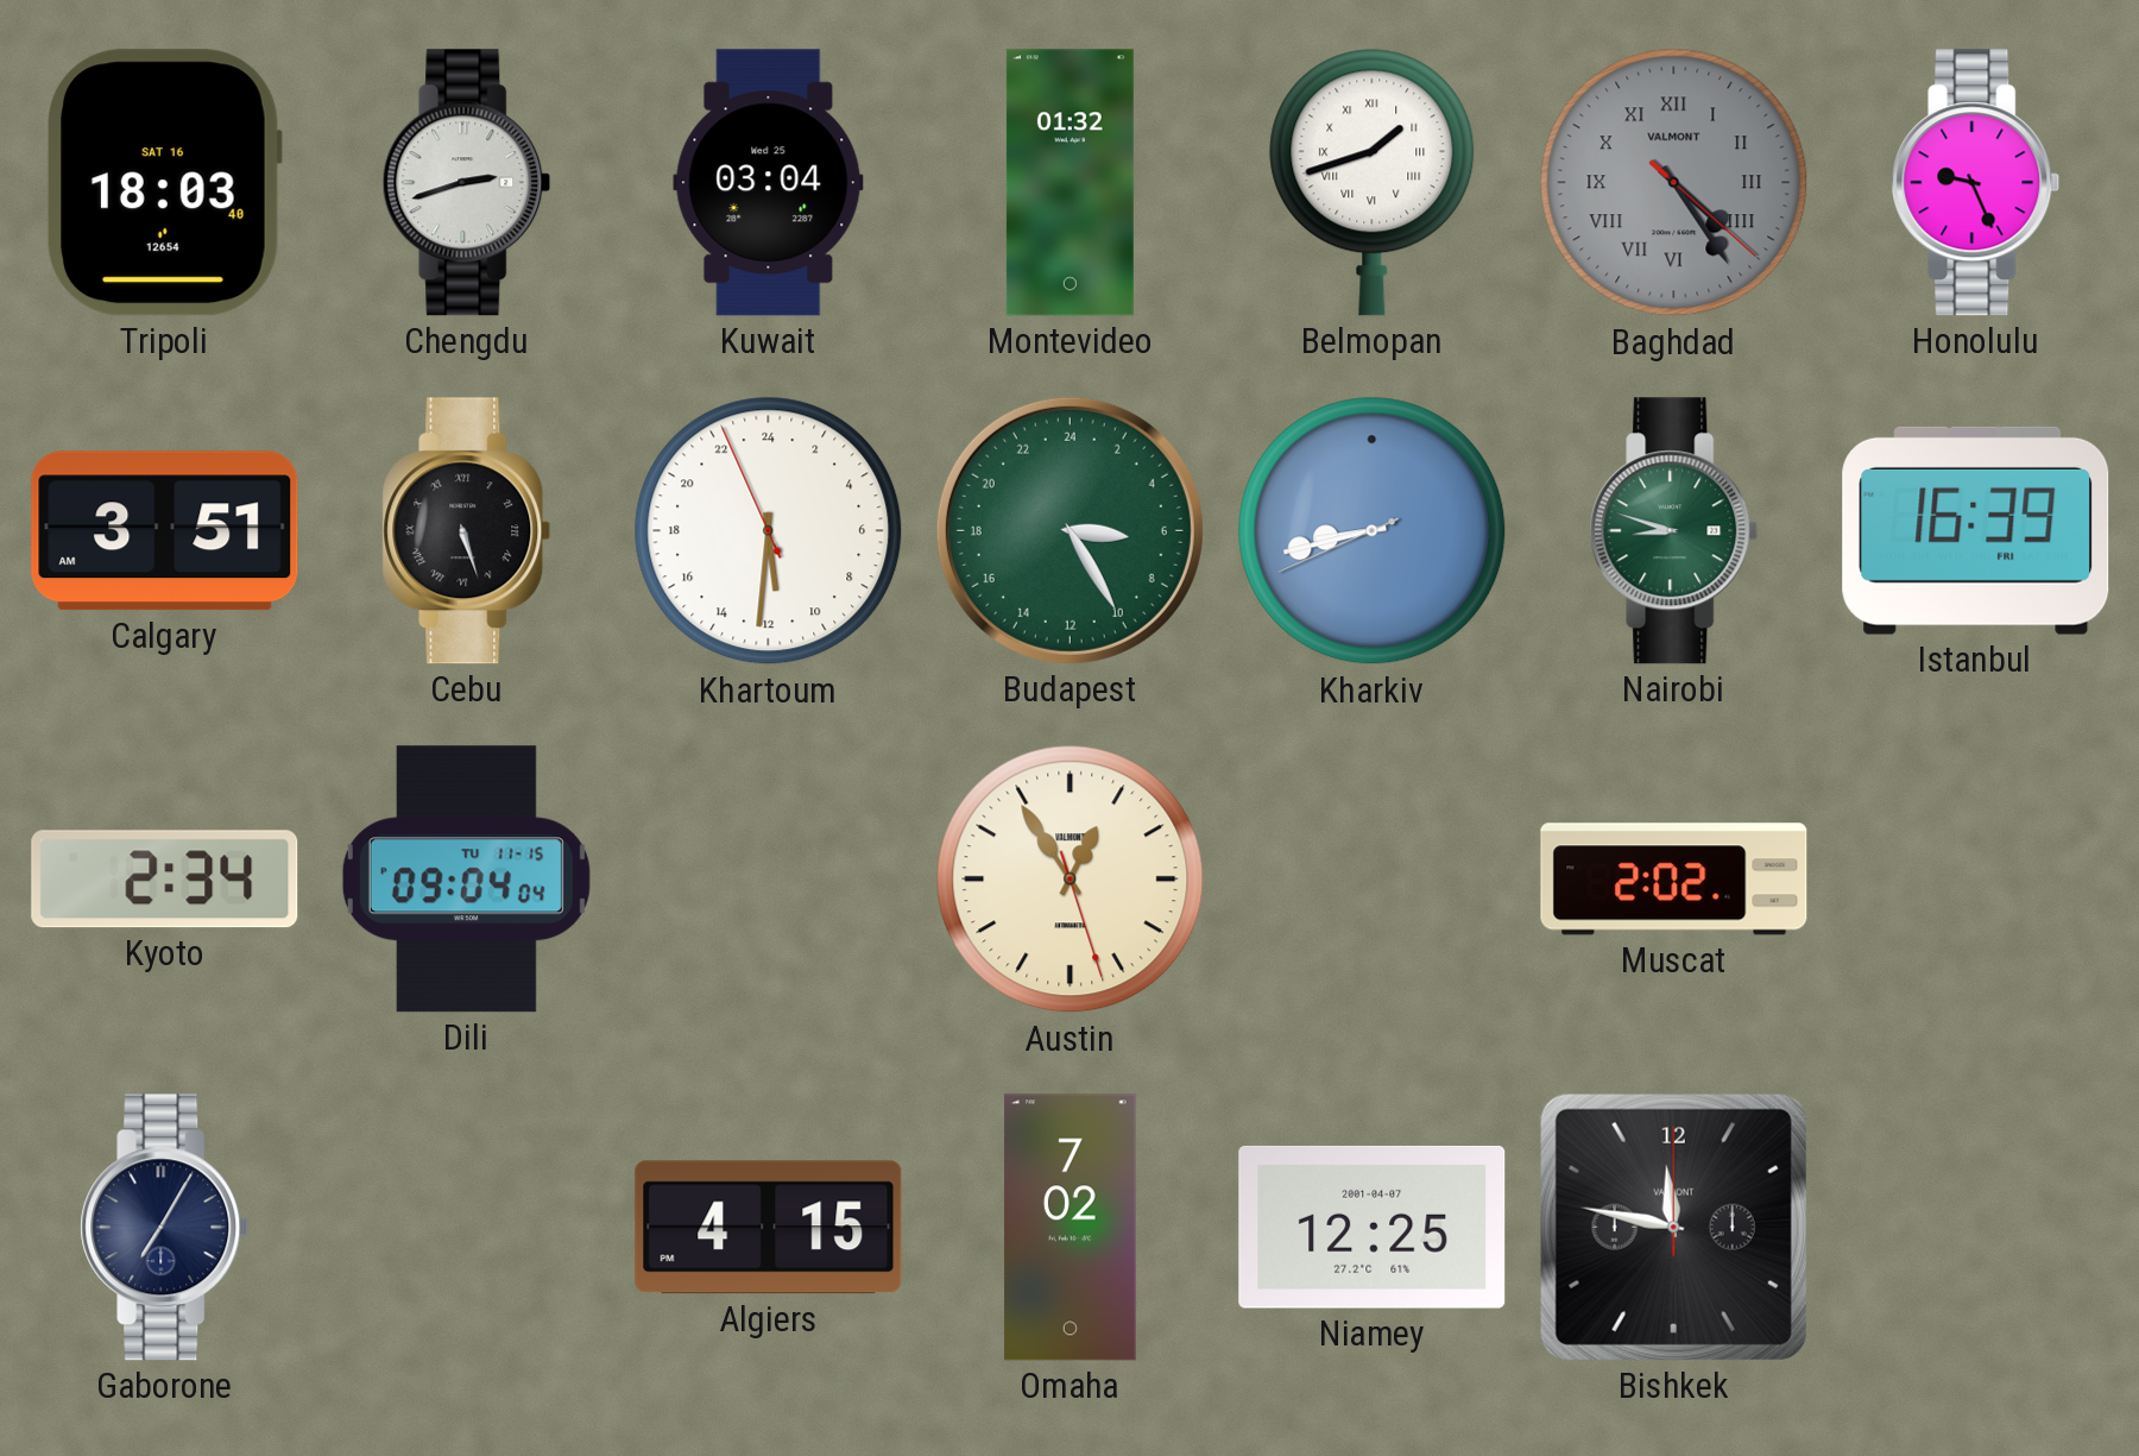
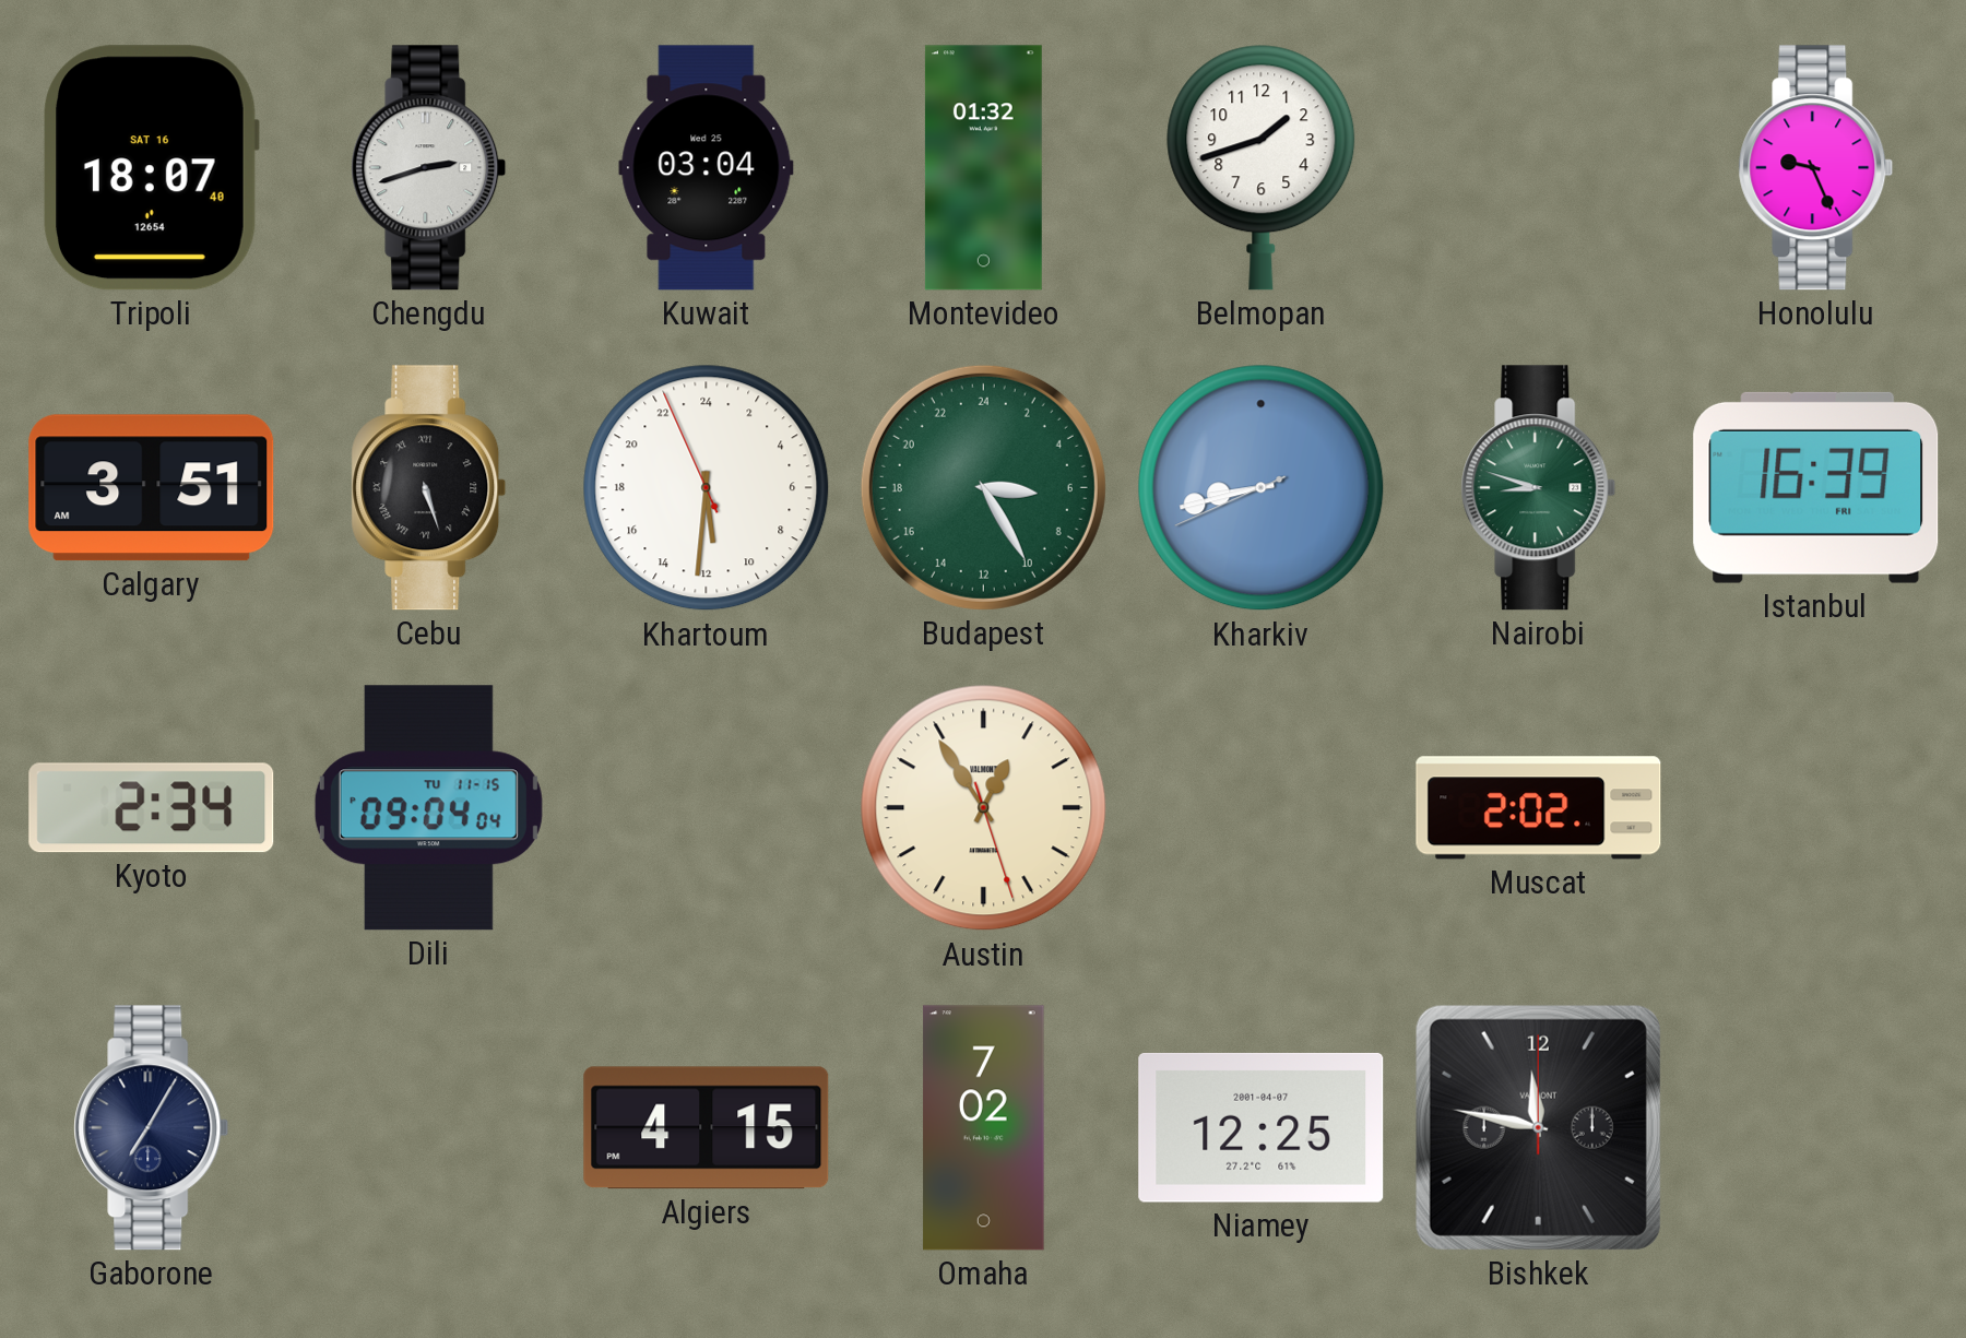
Tripoli: 18:03 -> 18:07
Belmopan numerals: Roman -> Arabic
Baghdad: 4:24 -> none
